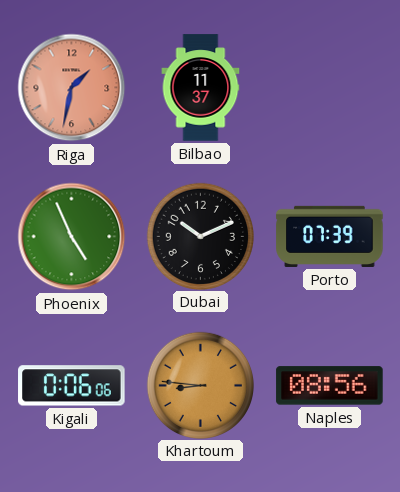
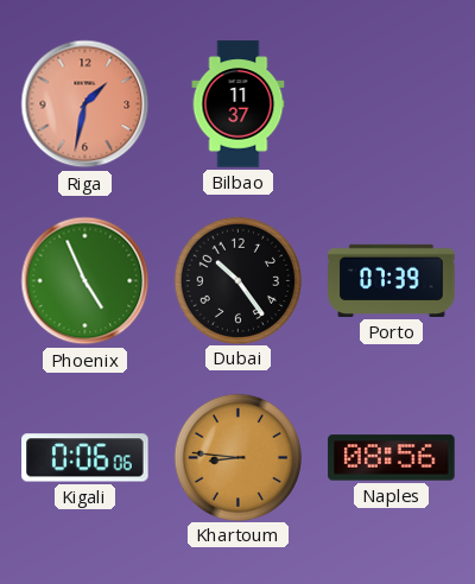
Dubai: 10:11 -> 10:24
